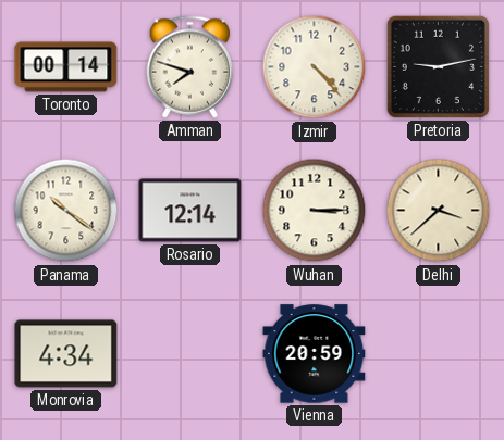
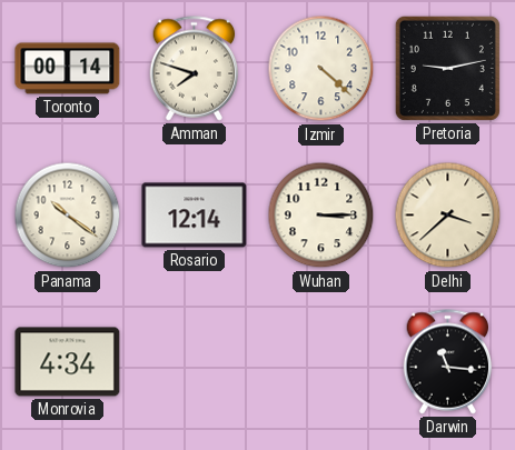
Izmir: 4:23 -> 4:22
Vienna: 20:59 -> none
Darwin: none -> 11:16
